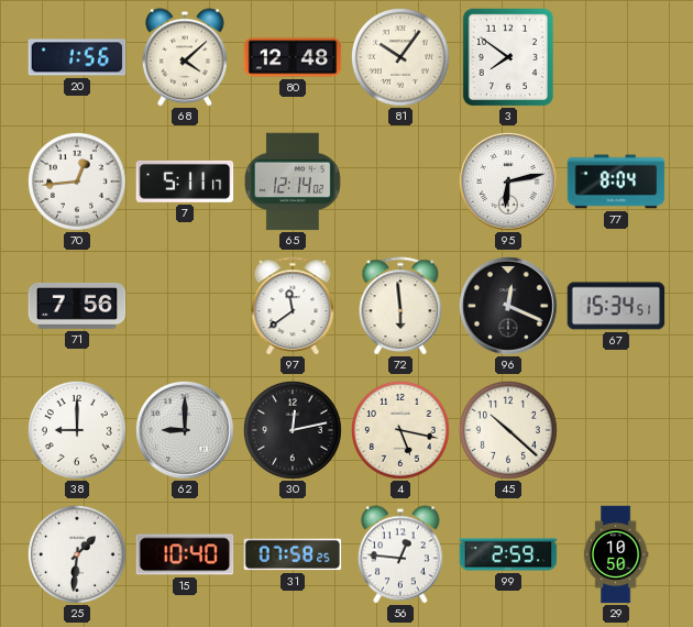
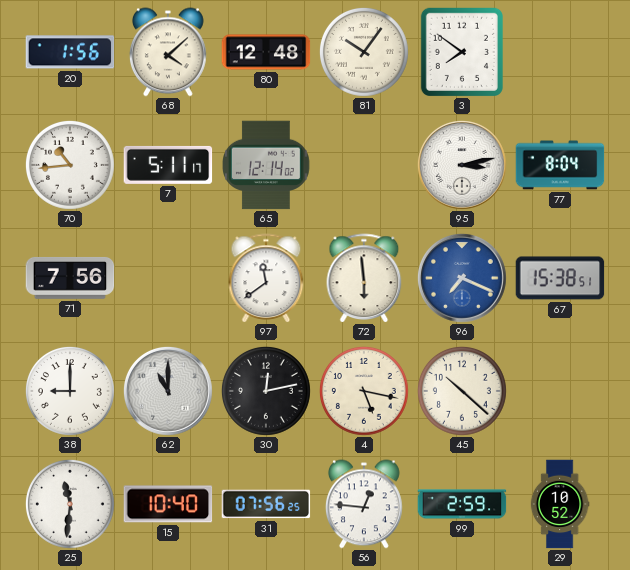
70: 12:44 -> 10:44
95: 6:13 -> 3:13
96: 12:19 -> 7:19
96 dial: black -> blue
67: 15:34 -> 15:38
62: 9:00 -> 11:00
25: 1:31 -> 11:31
31: 07:58 -> 07:56
29: 10:50 -> 10:52
